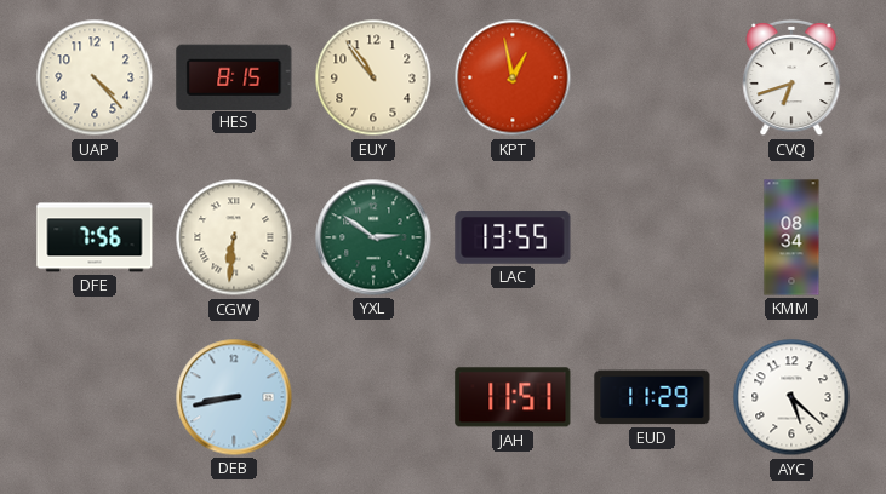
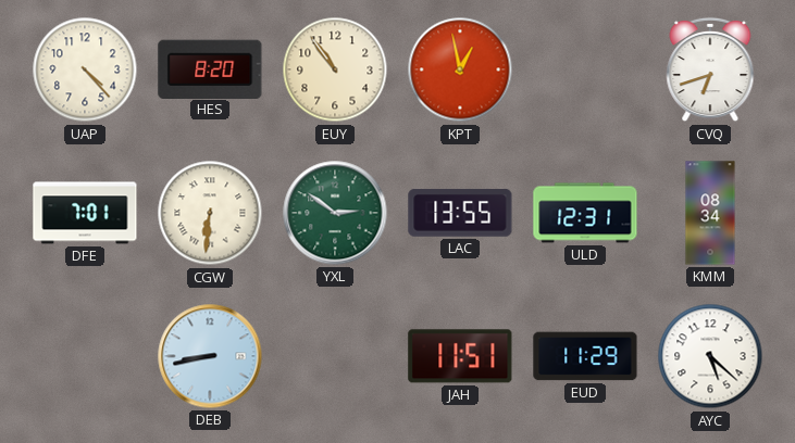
HES: 8:15 -> 8:20
DFE: 7:56 -> 7:01
ULD: none -> 12:31
